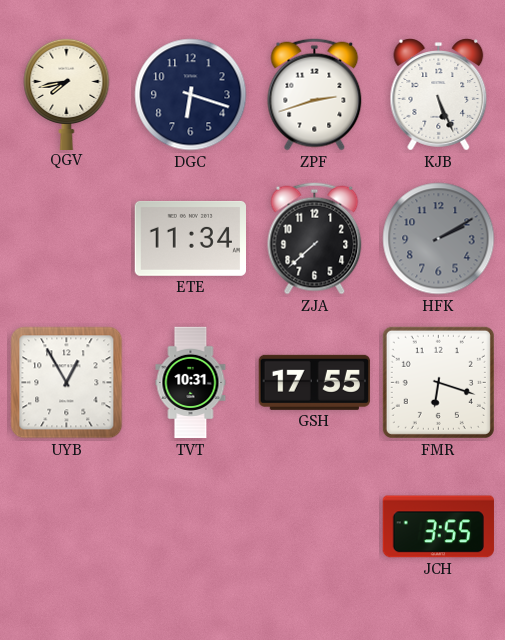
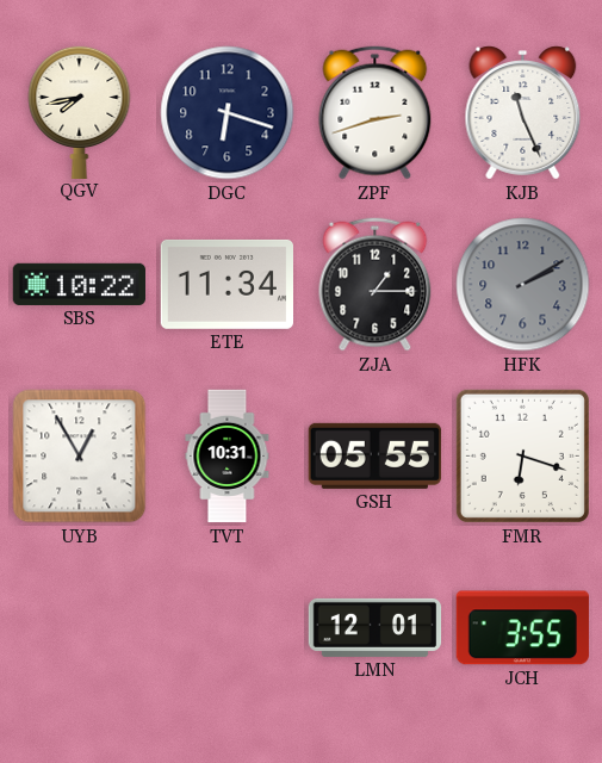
KJB: 5:26 -> 11:26
SBS: none -> 10:22
ZJA: 7:38 -> 1:15
GSH: 17:55 -> 05:55
LMN: none -> 12:01
